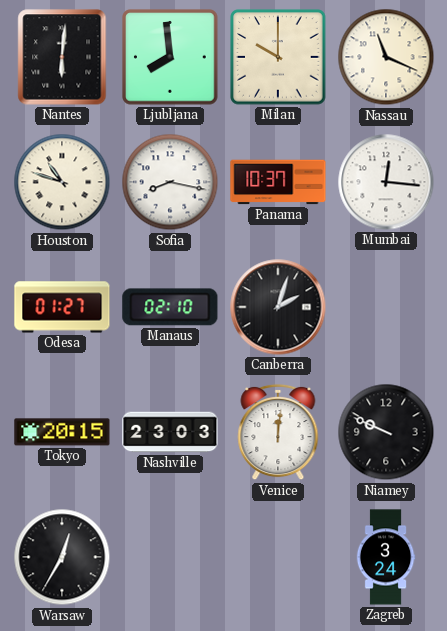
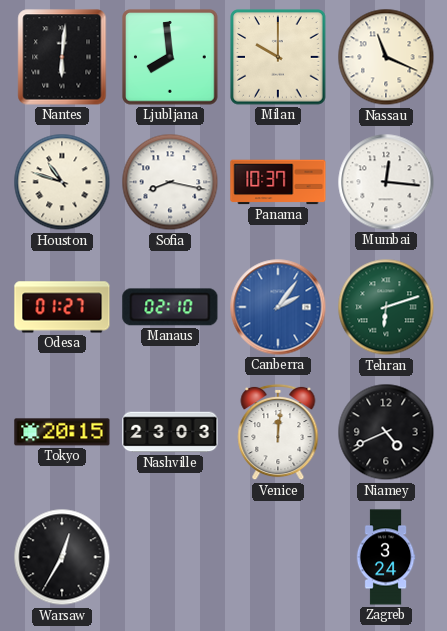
Canberra: 2:03 -> 2:06
Canberra dial: black -> blue
Tehran: none -> 6:12
Niamey: 9:49 -> 4:41
